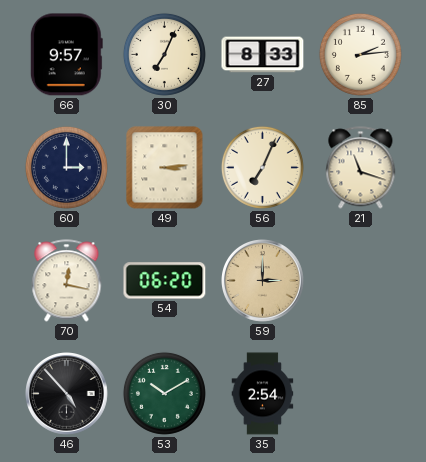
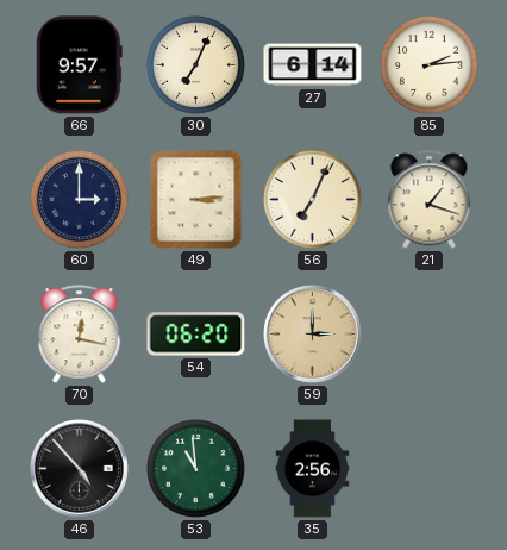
27: 8:33 -> 6:14
21: 11:18 -> 1:18
53: 10:10 -> 10:59
35: 2:54 -> 2:56
